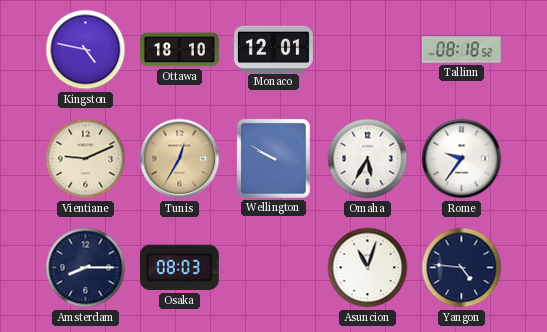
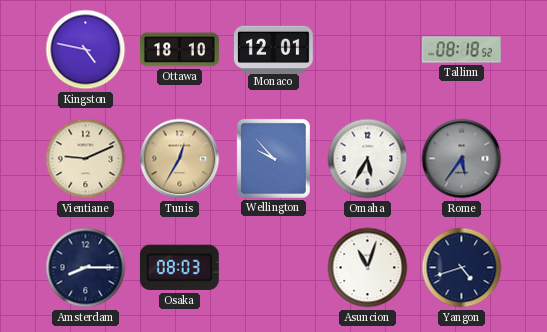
Wellington: 9:50 -> 9:53
Rome: 9:36 -> 5:36
Rome dial: white -> grey
Yangon: 4:46 -> 4:42
